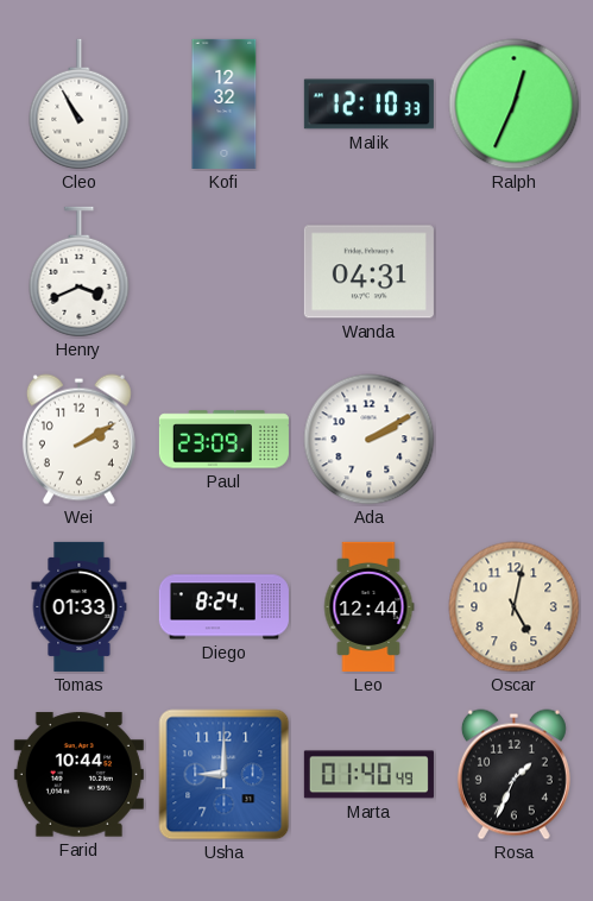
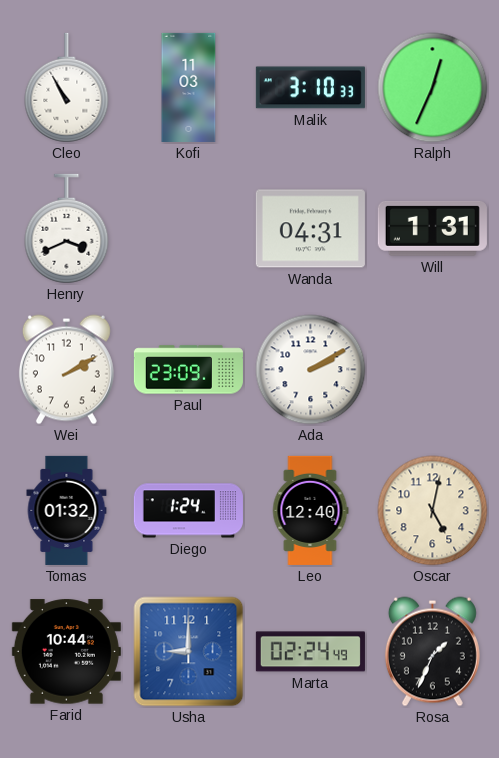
Kofi: 12:32 -> 11:03
Malik: 12:10 -> 3:10
Will: none -> 1:31
Tomas: 01:33 -> 01:32
Diego: 8:24 -> 1:24
Leo: 12:44 -> 12:40
Marta: 01:40 -> 02:24
